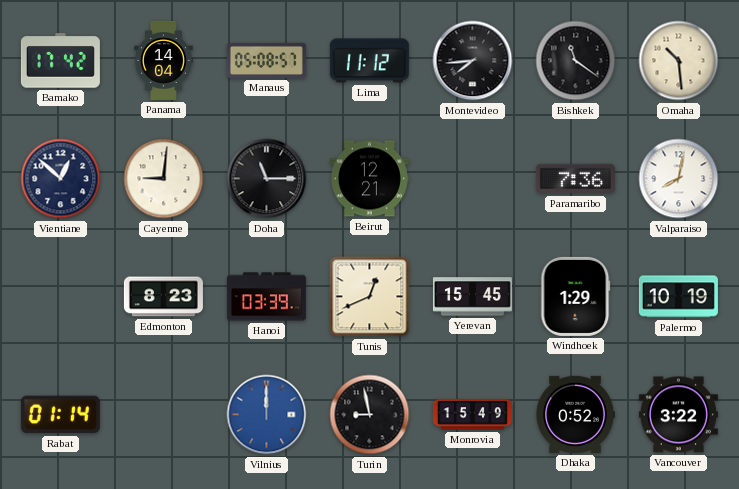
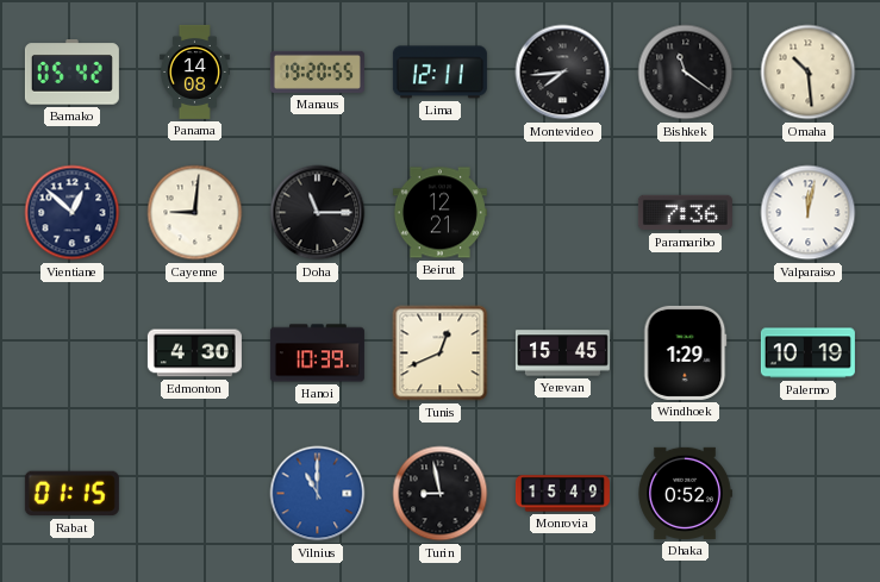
Bamako: 17:42 -> 05:42
Panama: 14:04 -> 14:08
Manaus: 05:08 -> 19:20
Lima: 11:12 -> 12:11
Valparaiso: 8:02 -> 12:02
Edmonton: 8:23 -> 4:30
Hanoi: 03:39 -> 10:39
Rabat: 01:14 -> 01:15
Vilnius: 12:00 -> 11:00
Vancouver: 3:22 -> none
